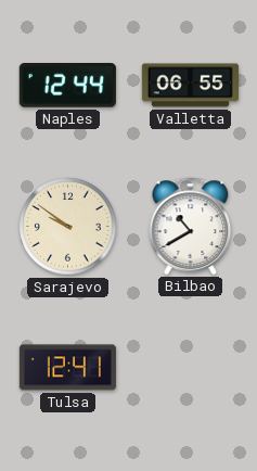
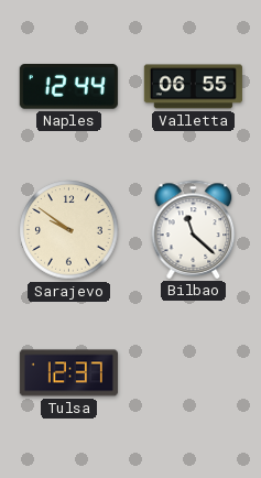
Bilbao: 10:40 -> 11:22
Tulsa: 12:41 -> 12:37
